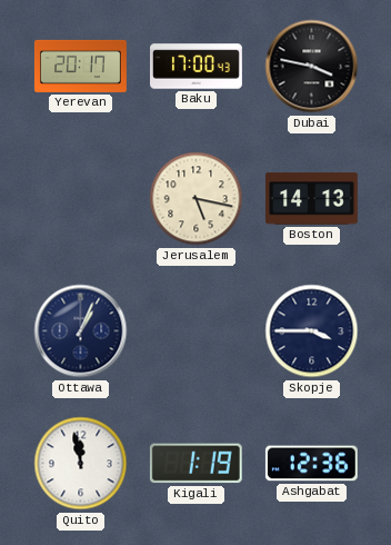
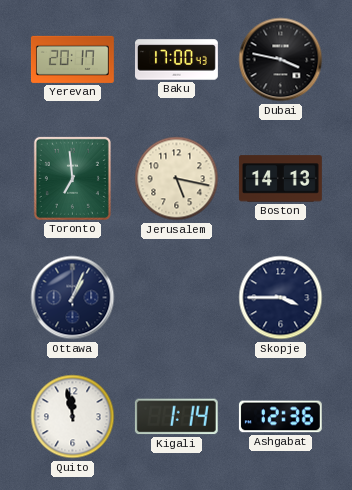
Toronto: none -> 6:59
Kigali: 1:19 -> 1:14
